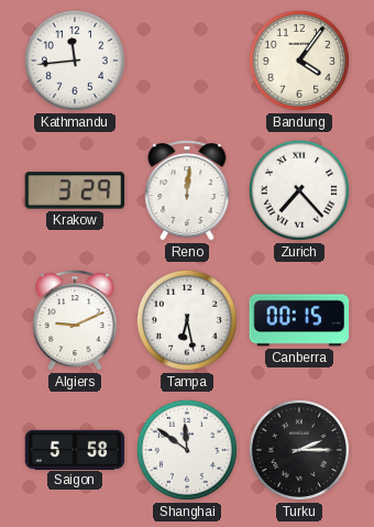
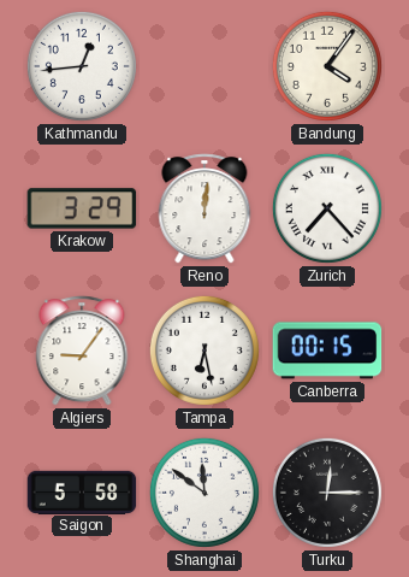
Kathmandu: 11:44 -> 12:44
Algiers: 9:11 -> 9:06
Turku: 2:15 -> 12:15
